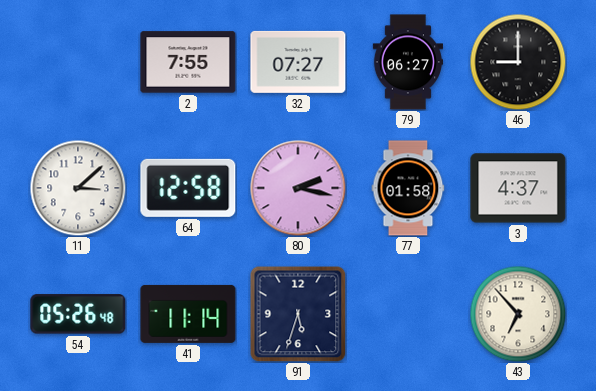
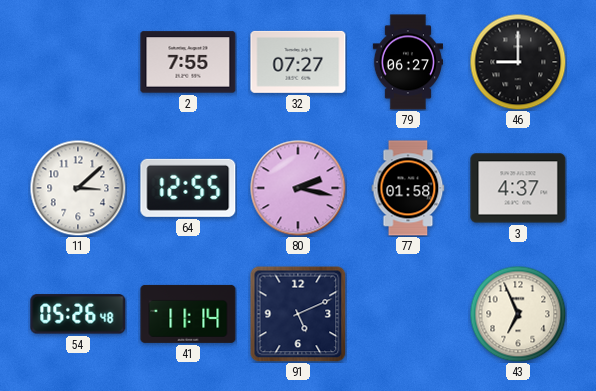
64: 12:58 -> 12:55
91: 5:33 -> 5:11
43: 6:53 -> 6:56
